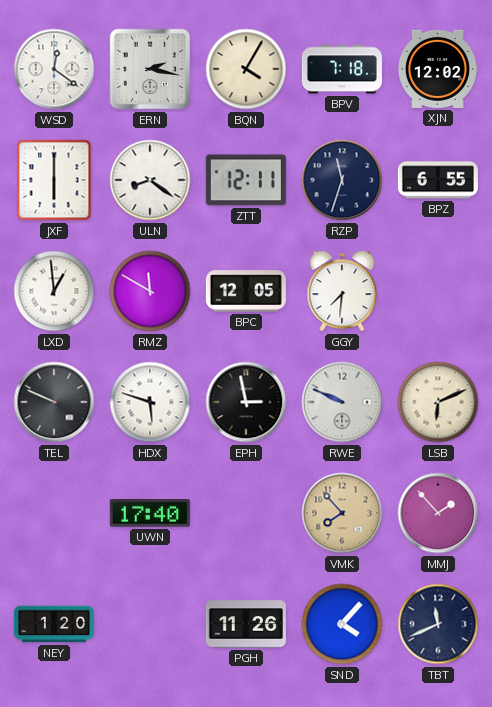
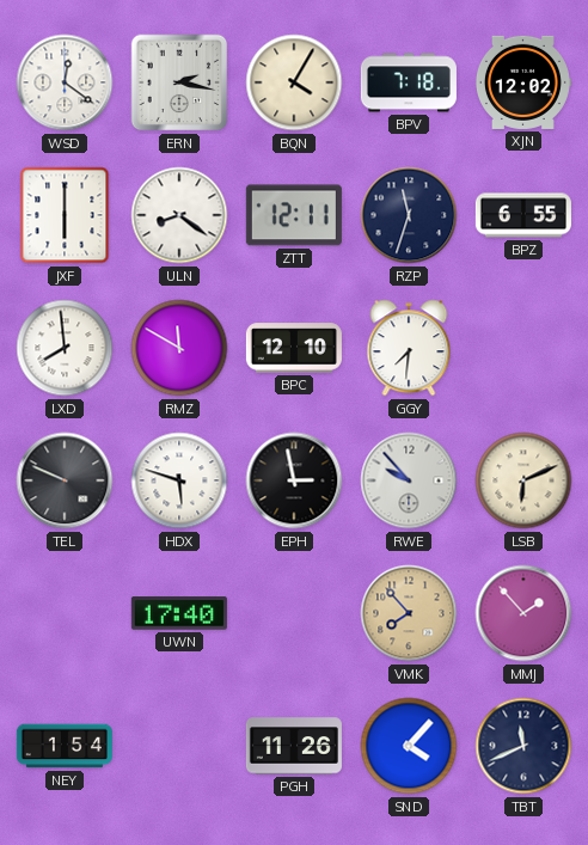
LXD: 12:59 -> 7:59
BPC: 12:05 -> 12:10
RWE: 9:49 -> 9:53
NEY: 1:20 -> 1:54
